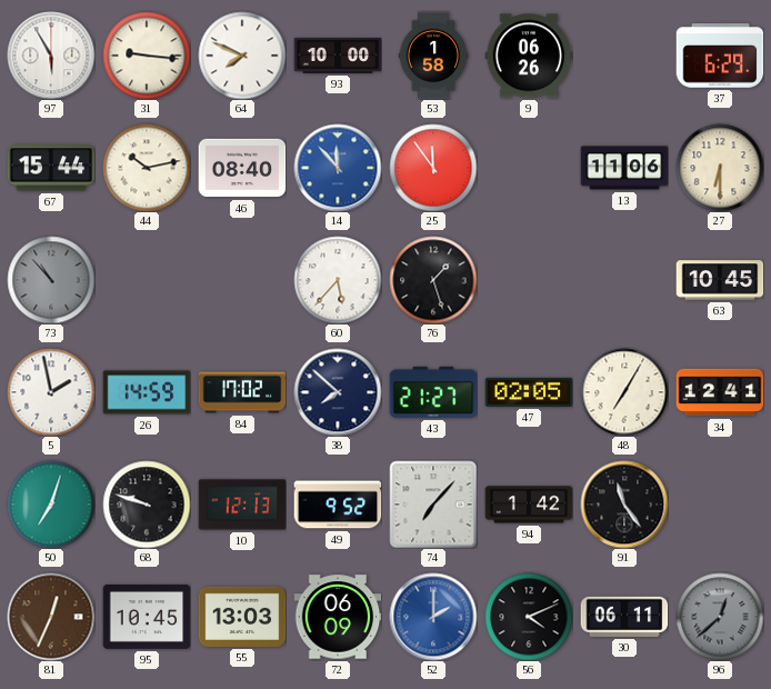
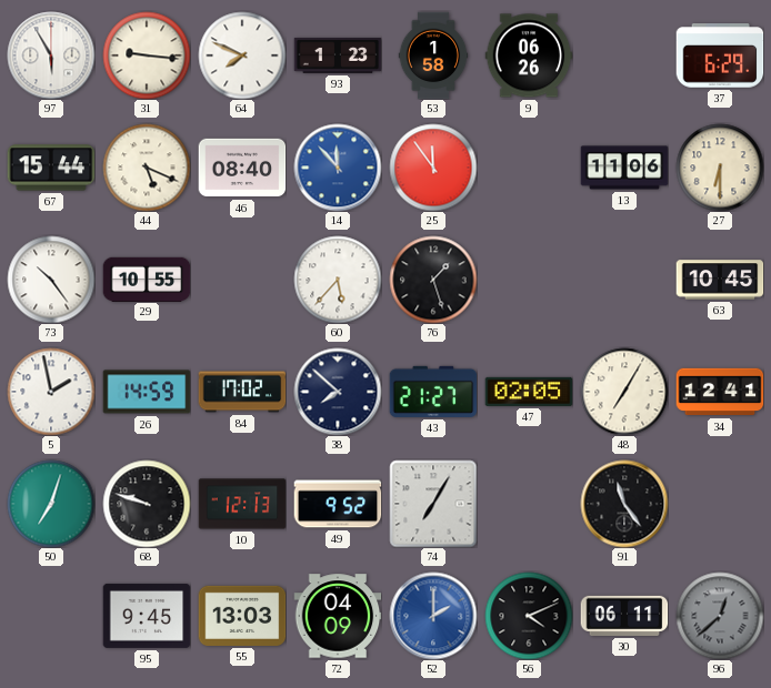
93: 10:00 -> 1:23
44: 10:13 -> 5:19
73: 10:53 -> 10:24
73 dial: grey -> white
29: none -> 10:55
74: 7:07 -> 7:05
94: 1:42 -> none
81: 12:34 -> none
95: 10:45 -> 9:45
72: 06:09 -> 04:09
